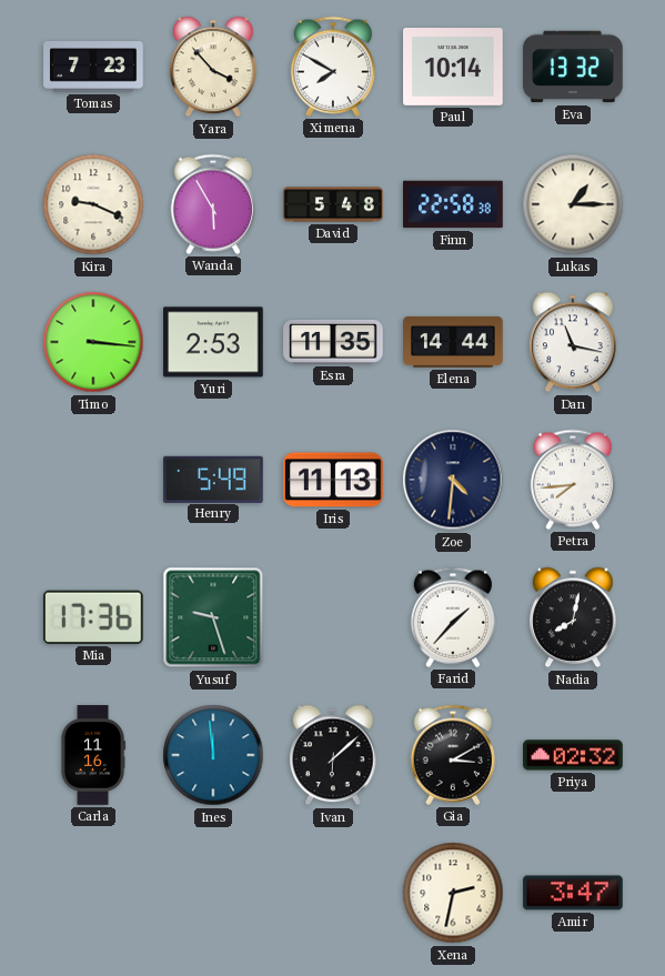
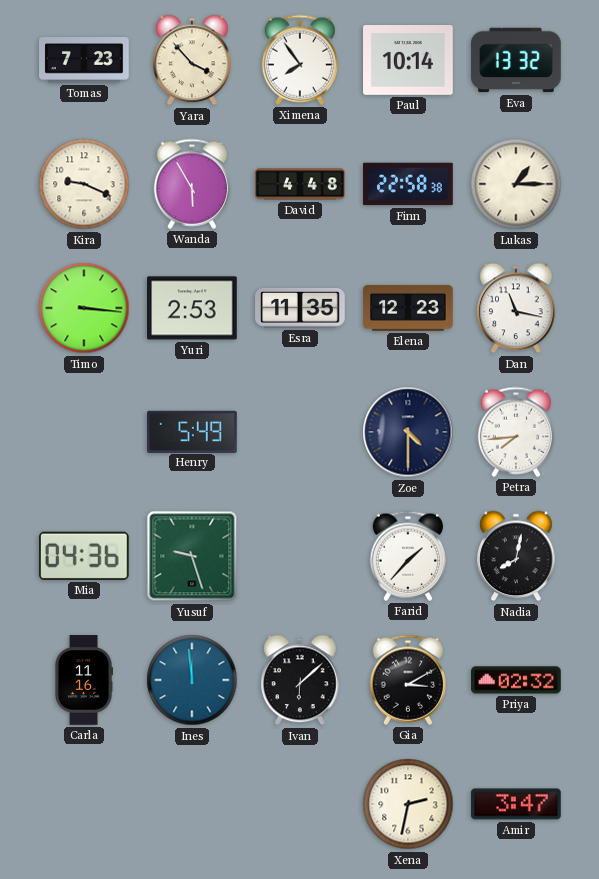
Ximena: 7:50 -> 7:54
David: 5:48 -> 4:48
Elena: 14:44 -> 12:23
Iris: 11:13 -> none
Zoe: 4:31 -> 4:30
Mia: 17:36 -> 04:36
